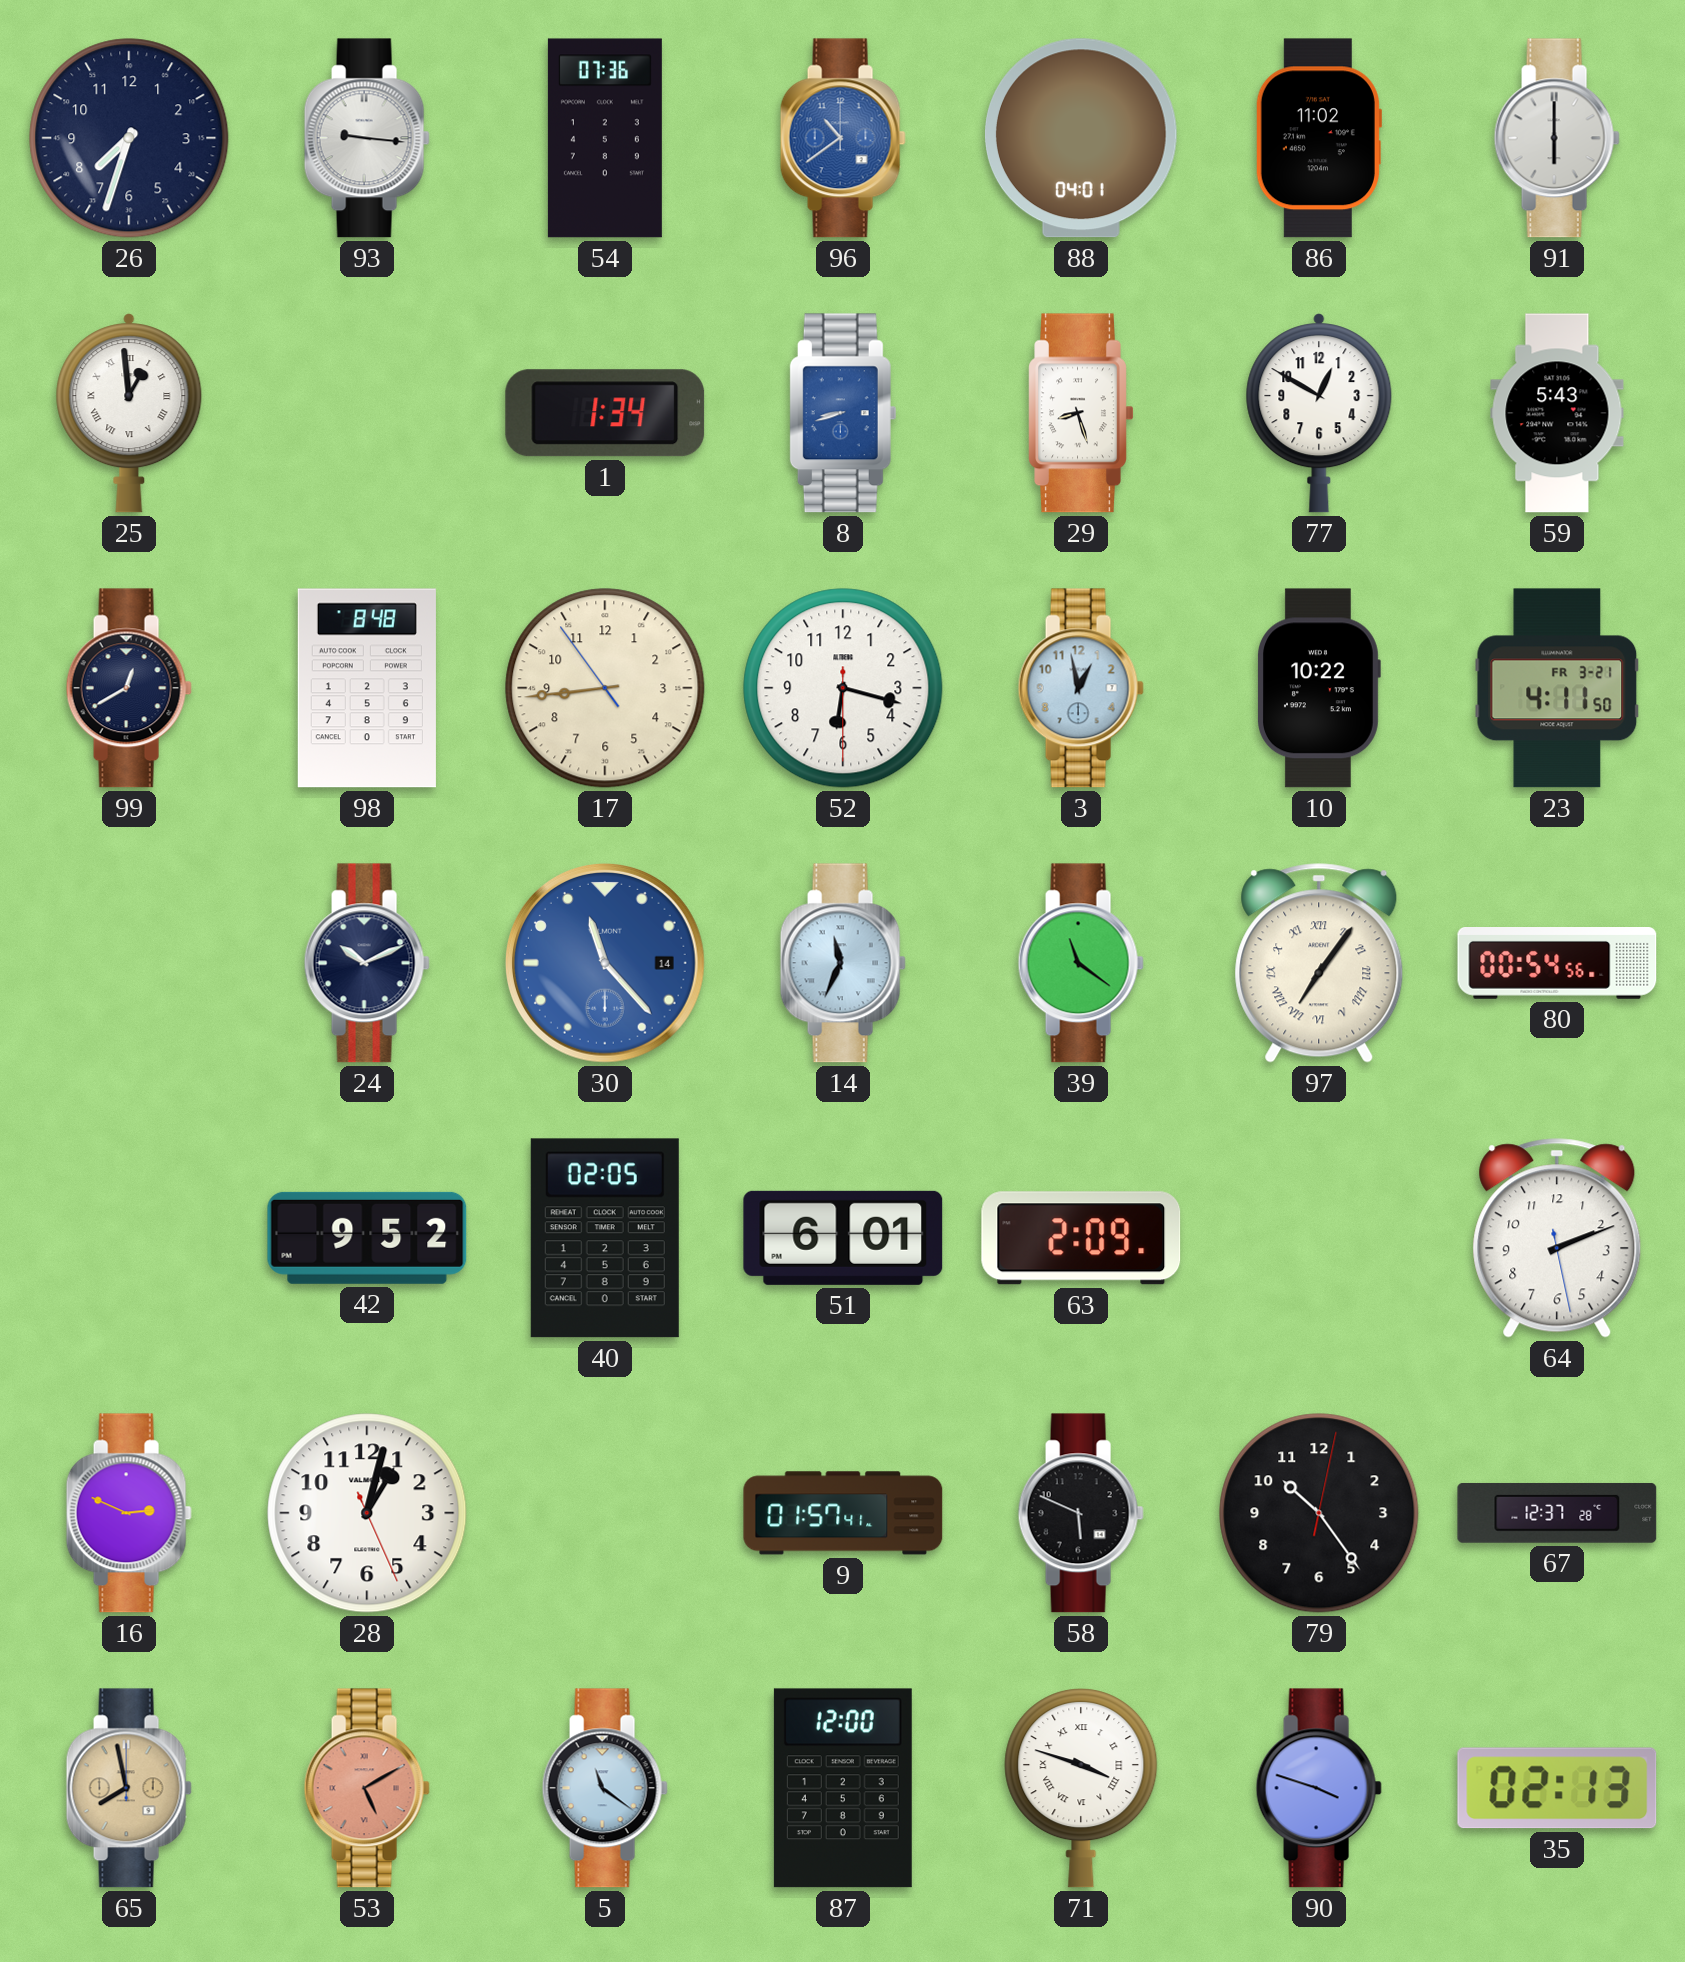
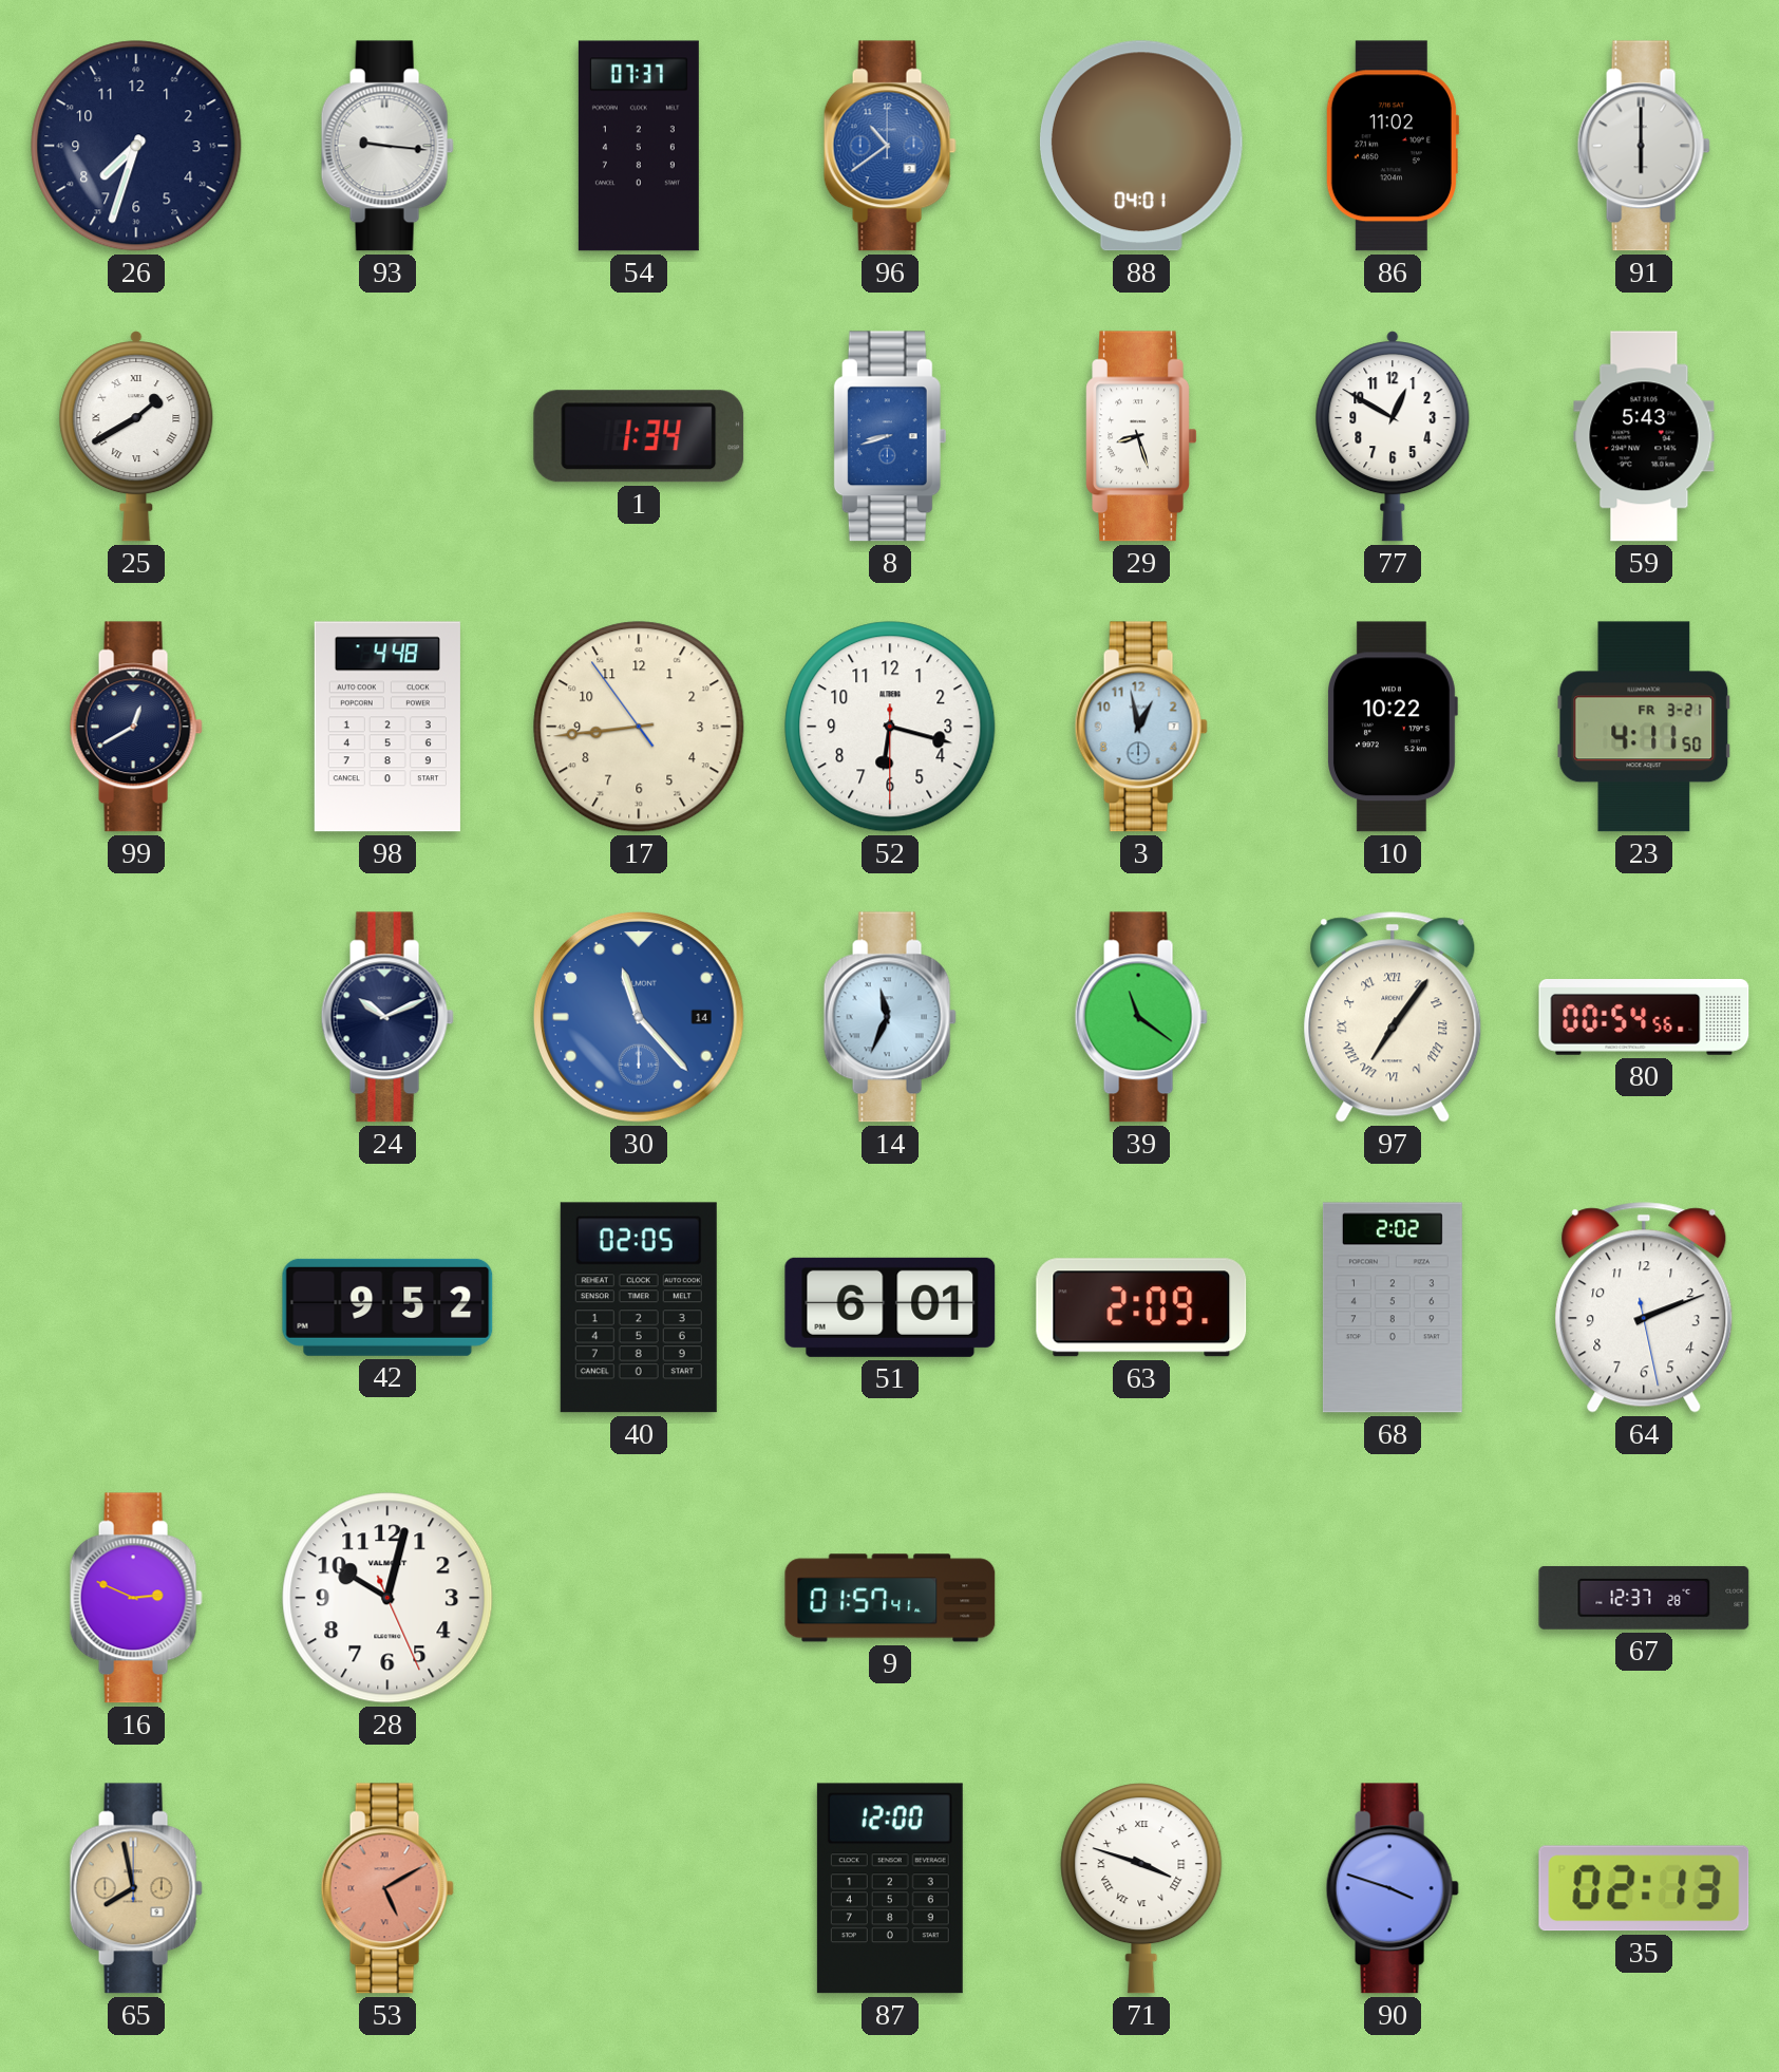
54: 07:36 -> 07:37
25: 12:59 -> 1:40
98: 8:48 -> 4:48
68: none -> 2:02
28: 1:02 -> 10:02
58: 5:49 -> none
79: 10:24 -> none
5: 11:21 -> none
